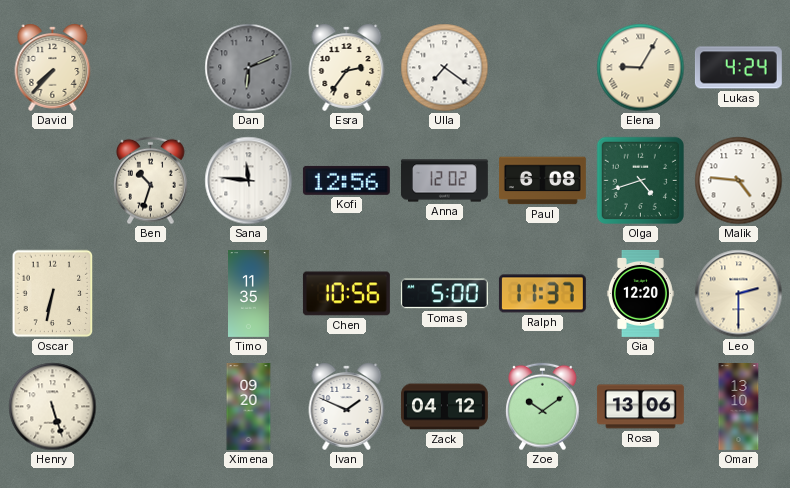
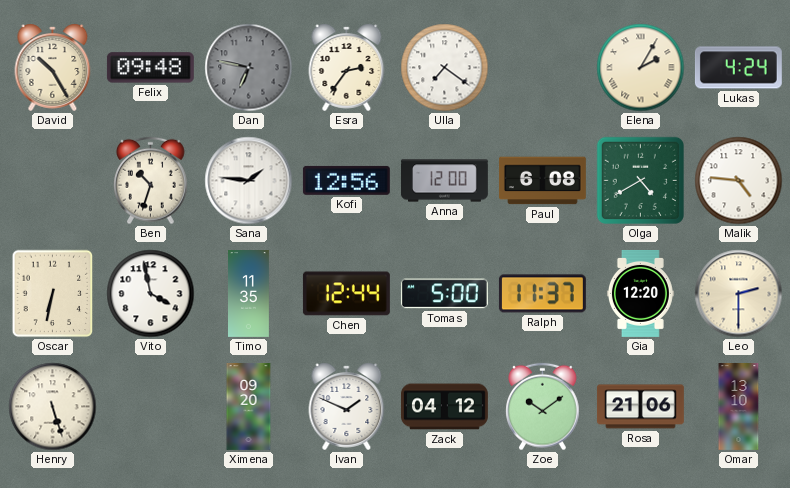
David: 7:37 -> 10:25
Felix: none -> 09:48
Dan: 6:11 -> 6:47
Elena: 9:05 -> 2:05
Sana: 11:46 -> 1:46
Anna: 12:02 -> 12:00
Olga: 4:42 -> 4:40
Vito: none -> 3:58
Chen: 10:56 -> 12:44
Rosa: 13:06 -> 21:06
